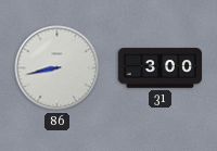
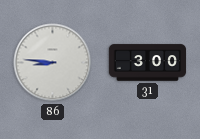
86: 8:43 -> 8:46
